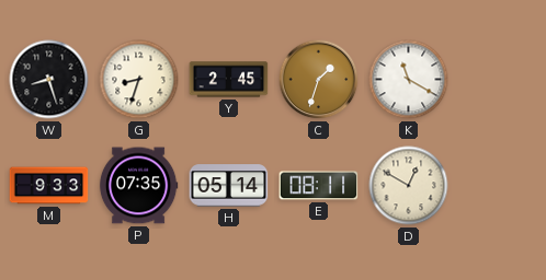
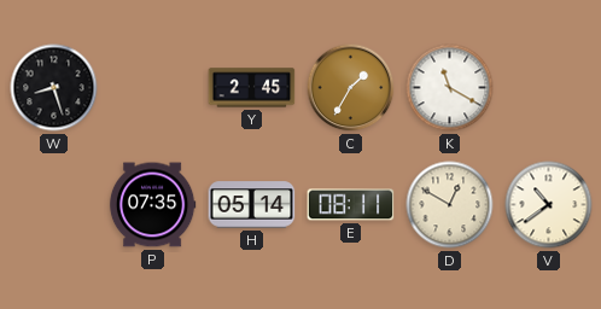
G: 8:33 -> none
C: 1:33 -> 1:35
M: 9:33 -> none
V: none -> 10:39
